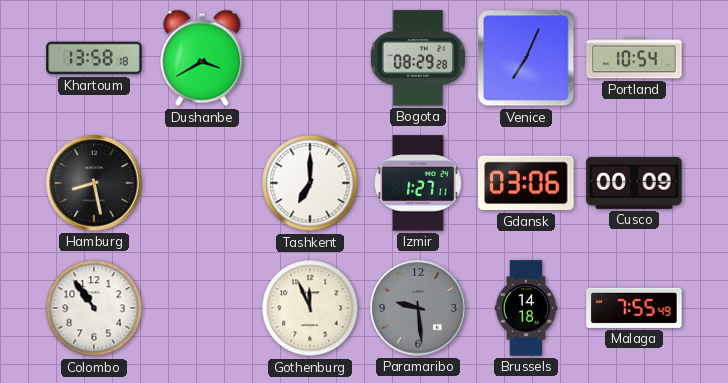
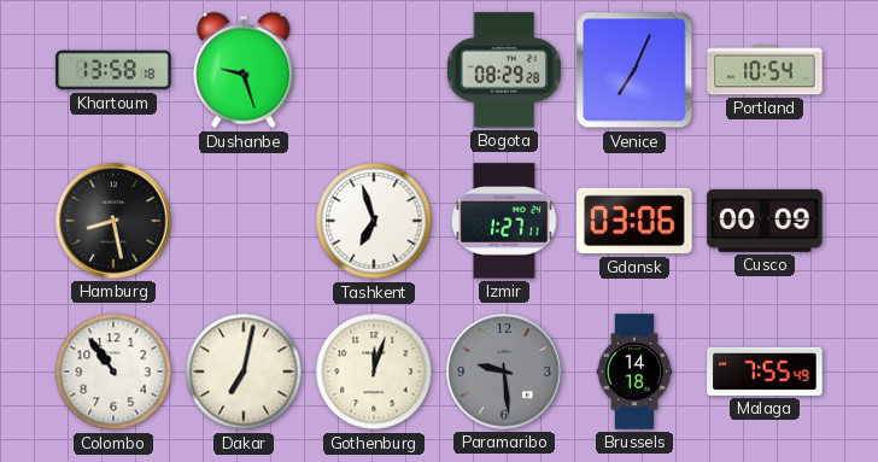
Dushanbe: 3:40 -> 9:27
Tashkent: 7:00 -> 6:57
Dakar: none -> 7:02
Gothenburg: 11:56 -> 12:03
